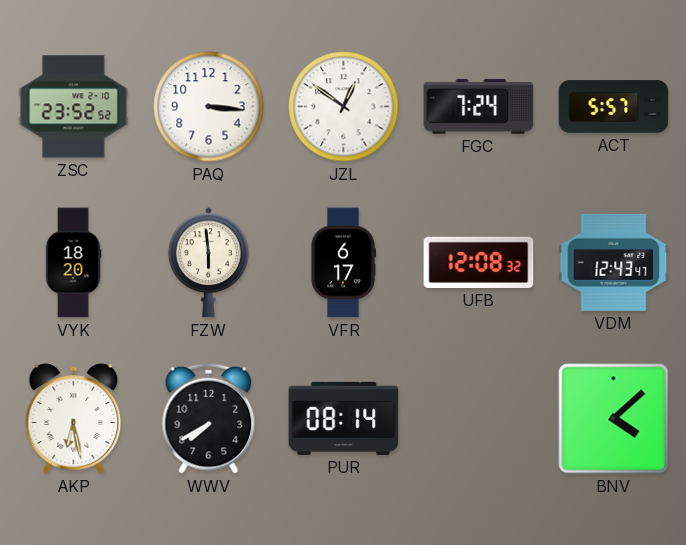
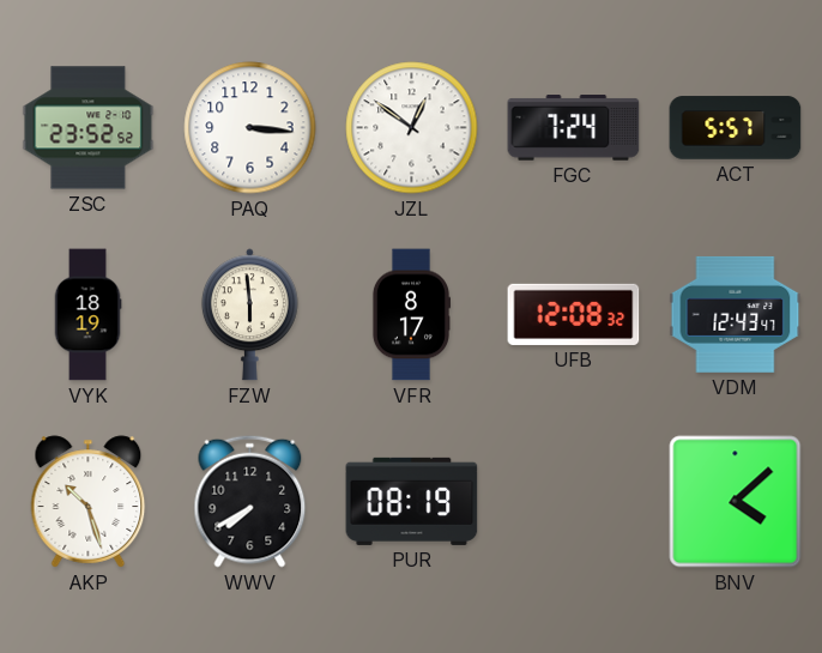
VYK: 18:20 -> 18:19
VFR: 6:17 -> 8:17
AKP: 6:28 -> 10:27
PUR: 08:14 -> 08:19
